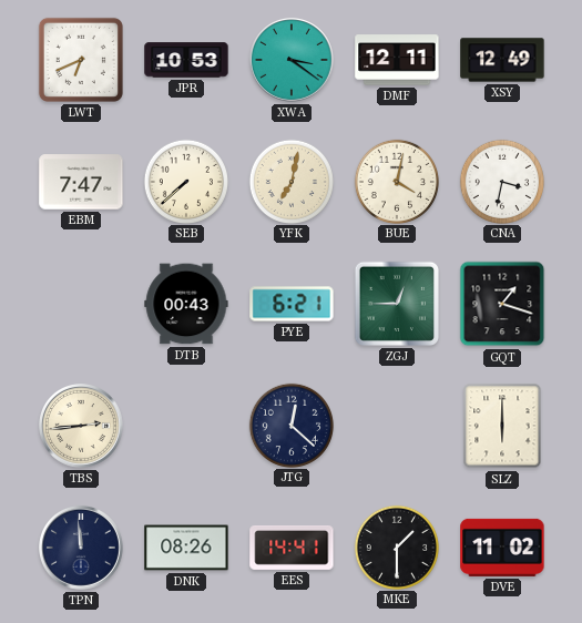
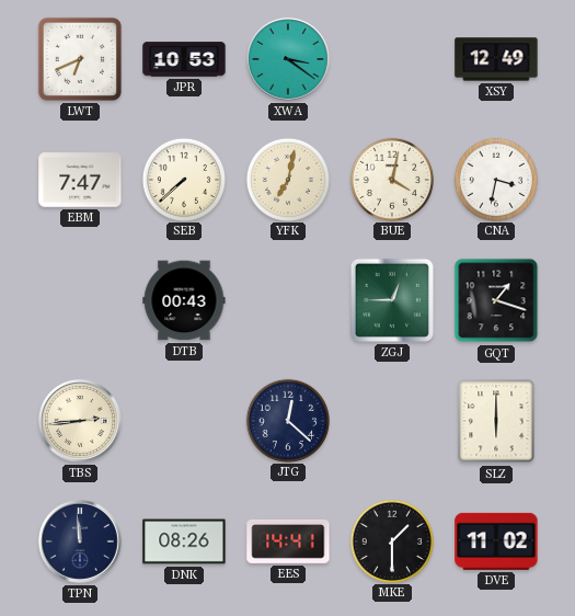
DMF: 12:11 -> none
PYE: 6:21 -> none
